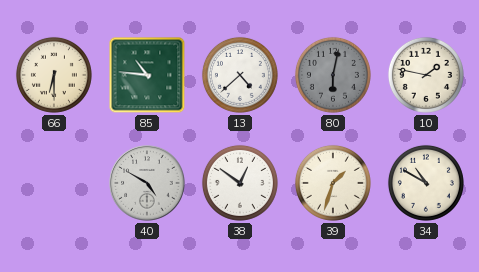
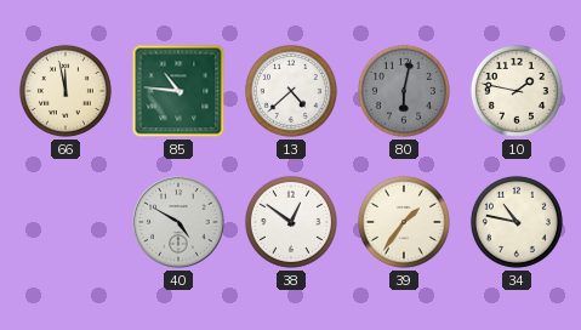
66: 6:30 -> 11:58
39: 1:33 -> 1:36
34: 10:50 -> 10:47
